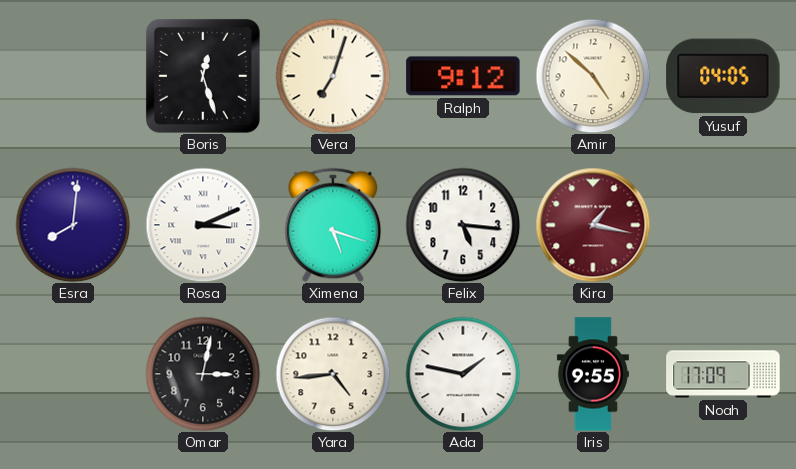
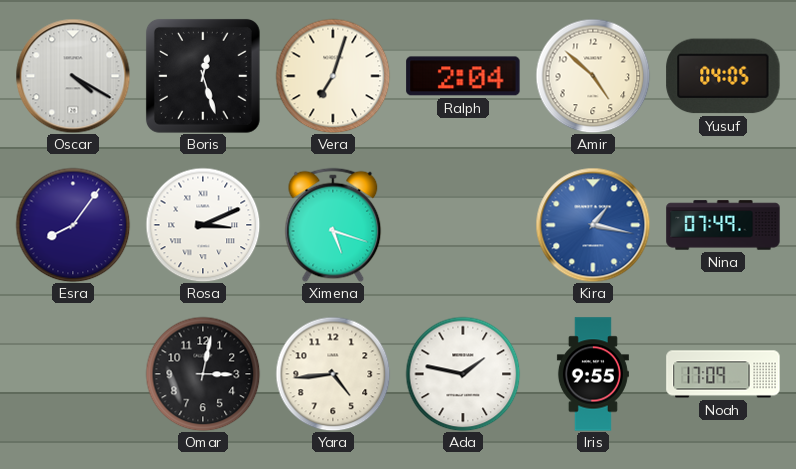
Oscar: none -> 4:20
Ralph: 9:12 -> 2:04
Esra: 8:01 -> 8:06
Felix: 5:16 -> none
Kira dial: burgundy -> blue
Nina: none -> 07:49
